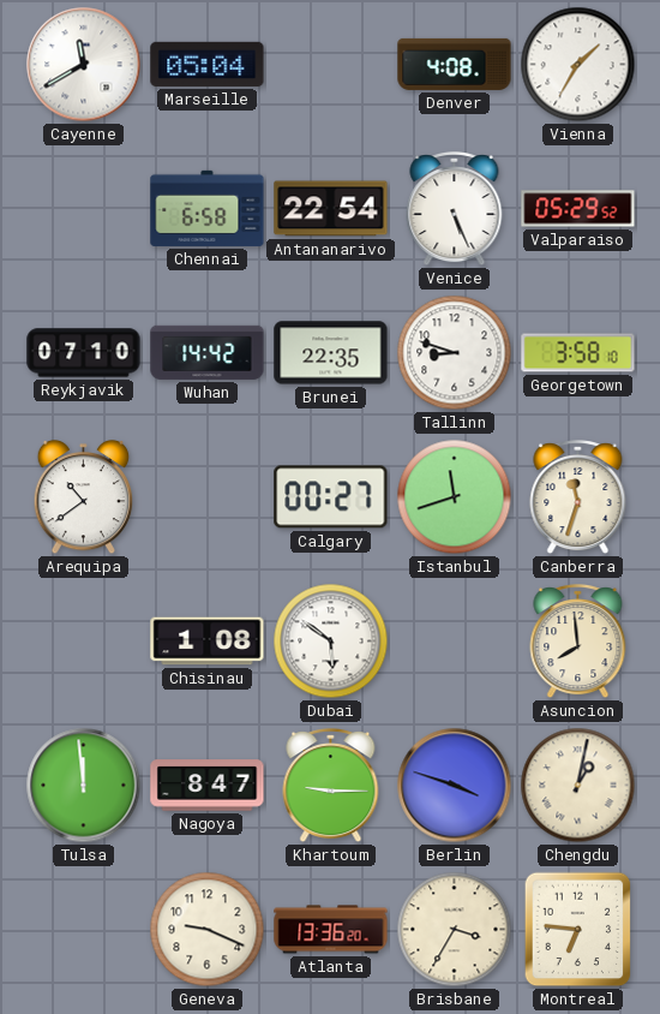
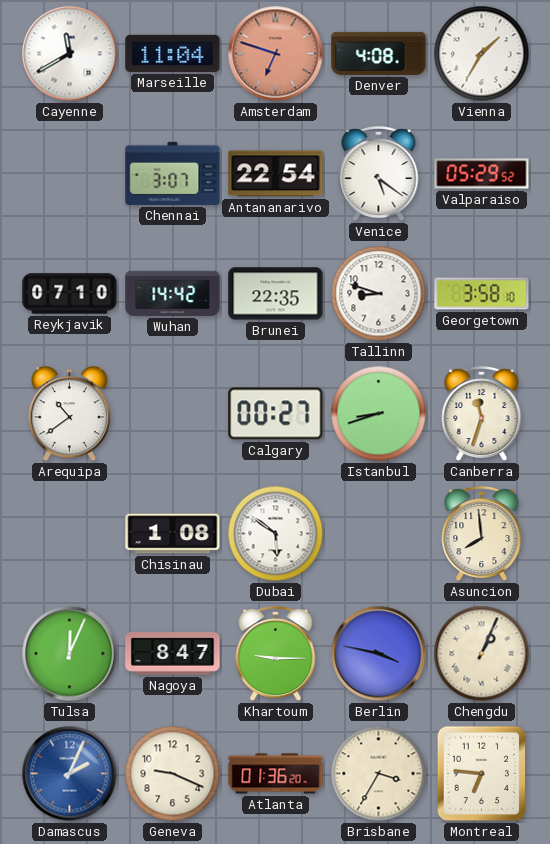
Marseille: 05:04 -> 11:04
Amsterdam: none -> 6:48
Chennai: 6:58 -> 3:07
Venice: 5:26 -> 5:21
Istanbul: 11:42 -> 8:42
Tulsa: 11:59 -> 12:04
Berlin: 3:48 -> 3:47
Chengdu: 1:02 -> 1:04
Damascus: none -> 2:04
Atlanta: 13:36 -> 01:36
